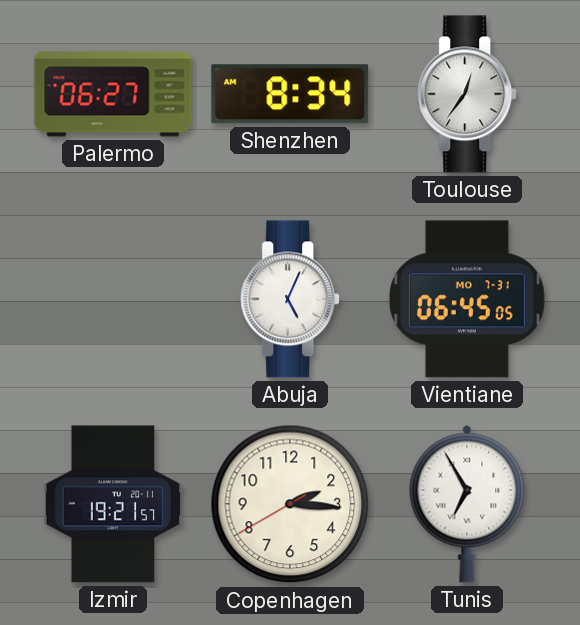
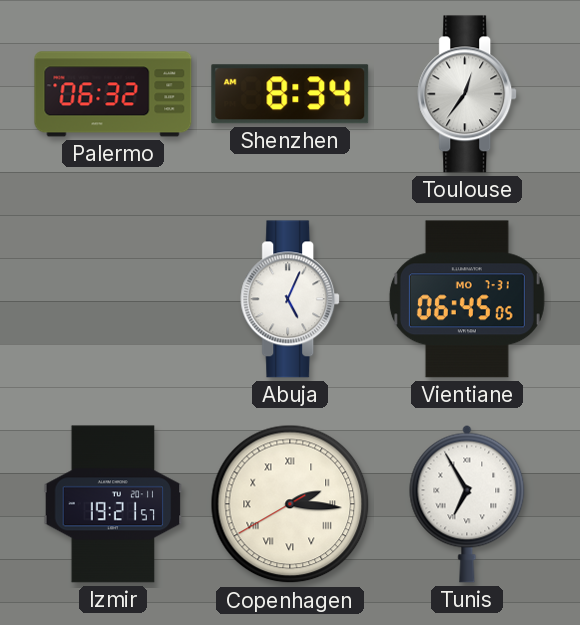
Palermo: 06:27 -> 06:32
Copenhagen numerals: Arabic -> Roman
